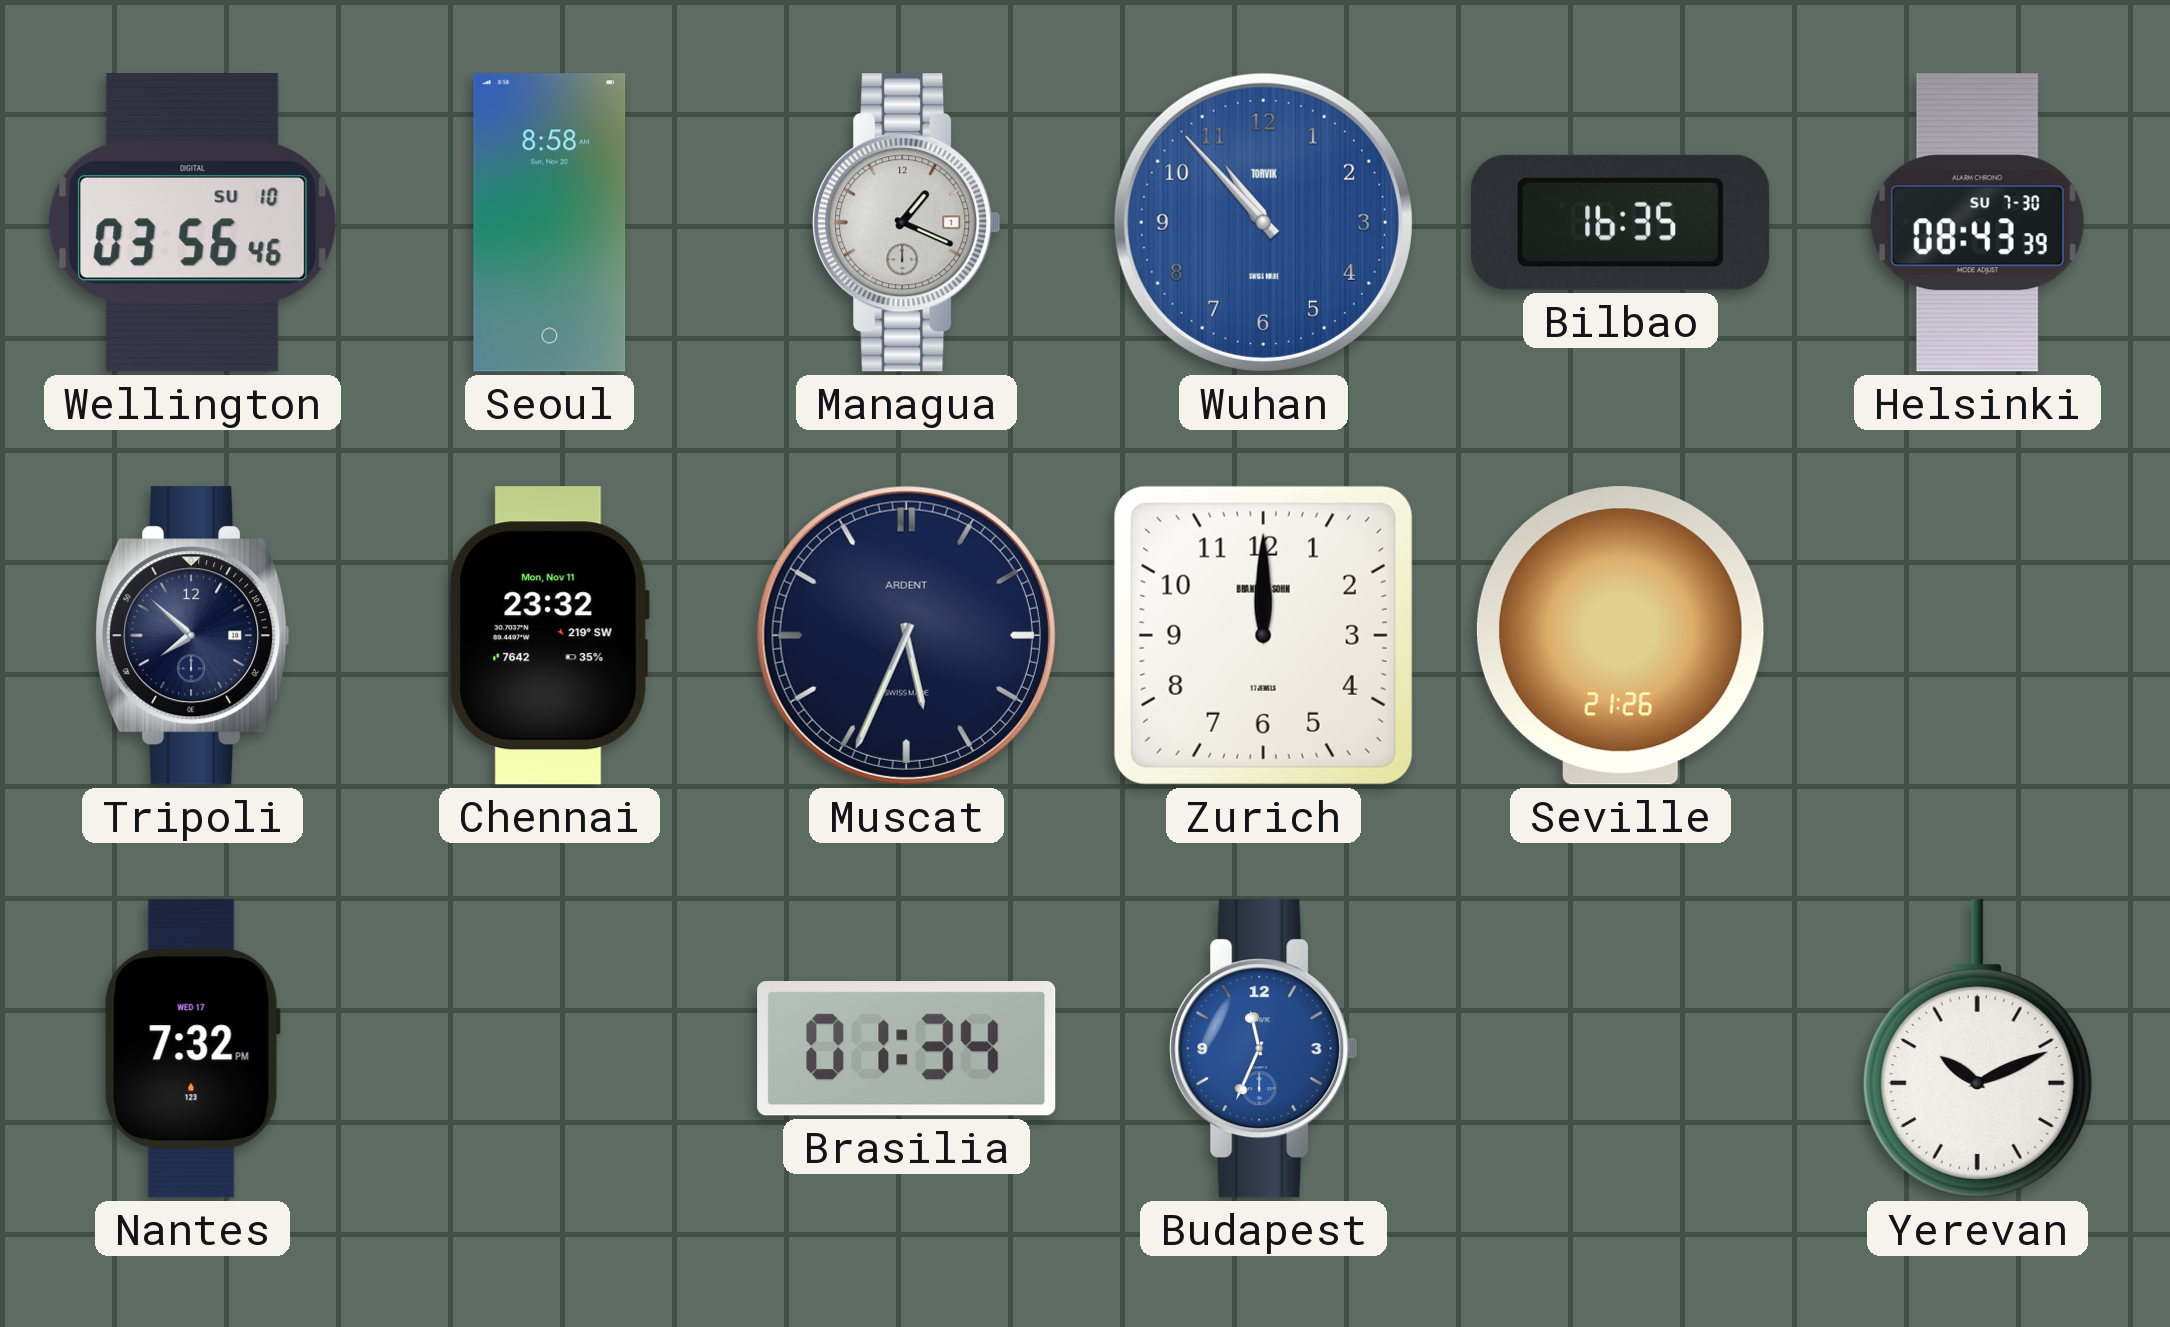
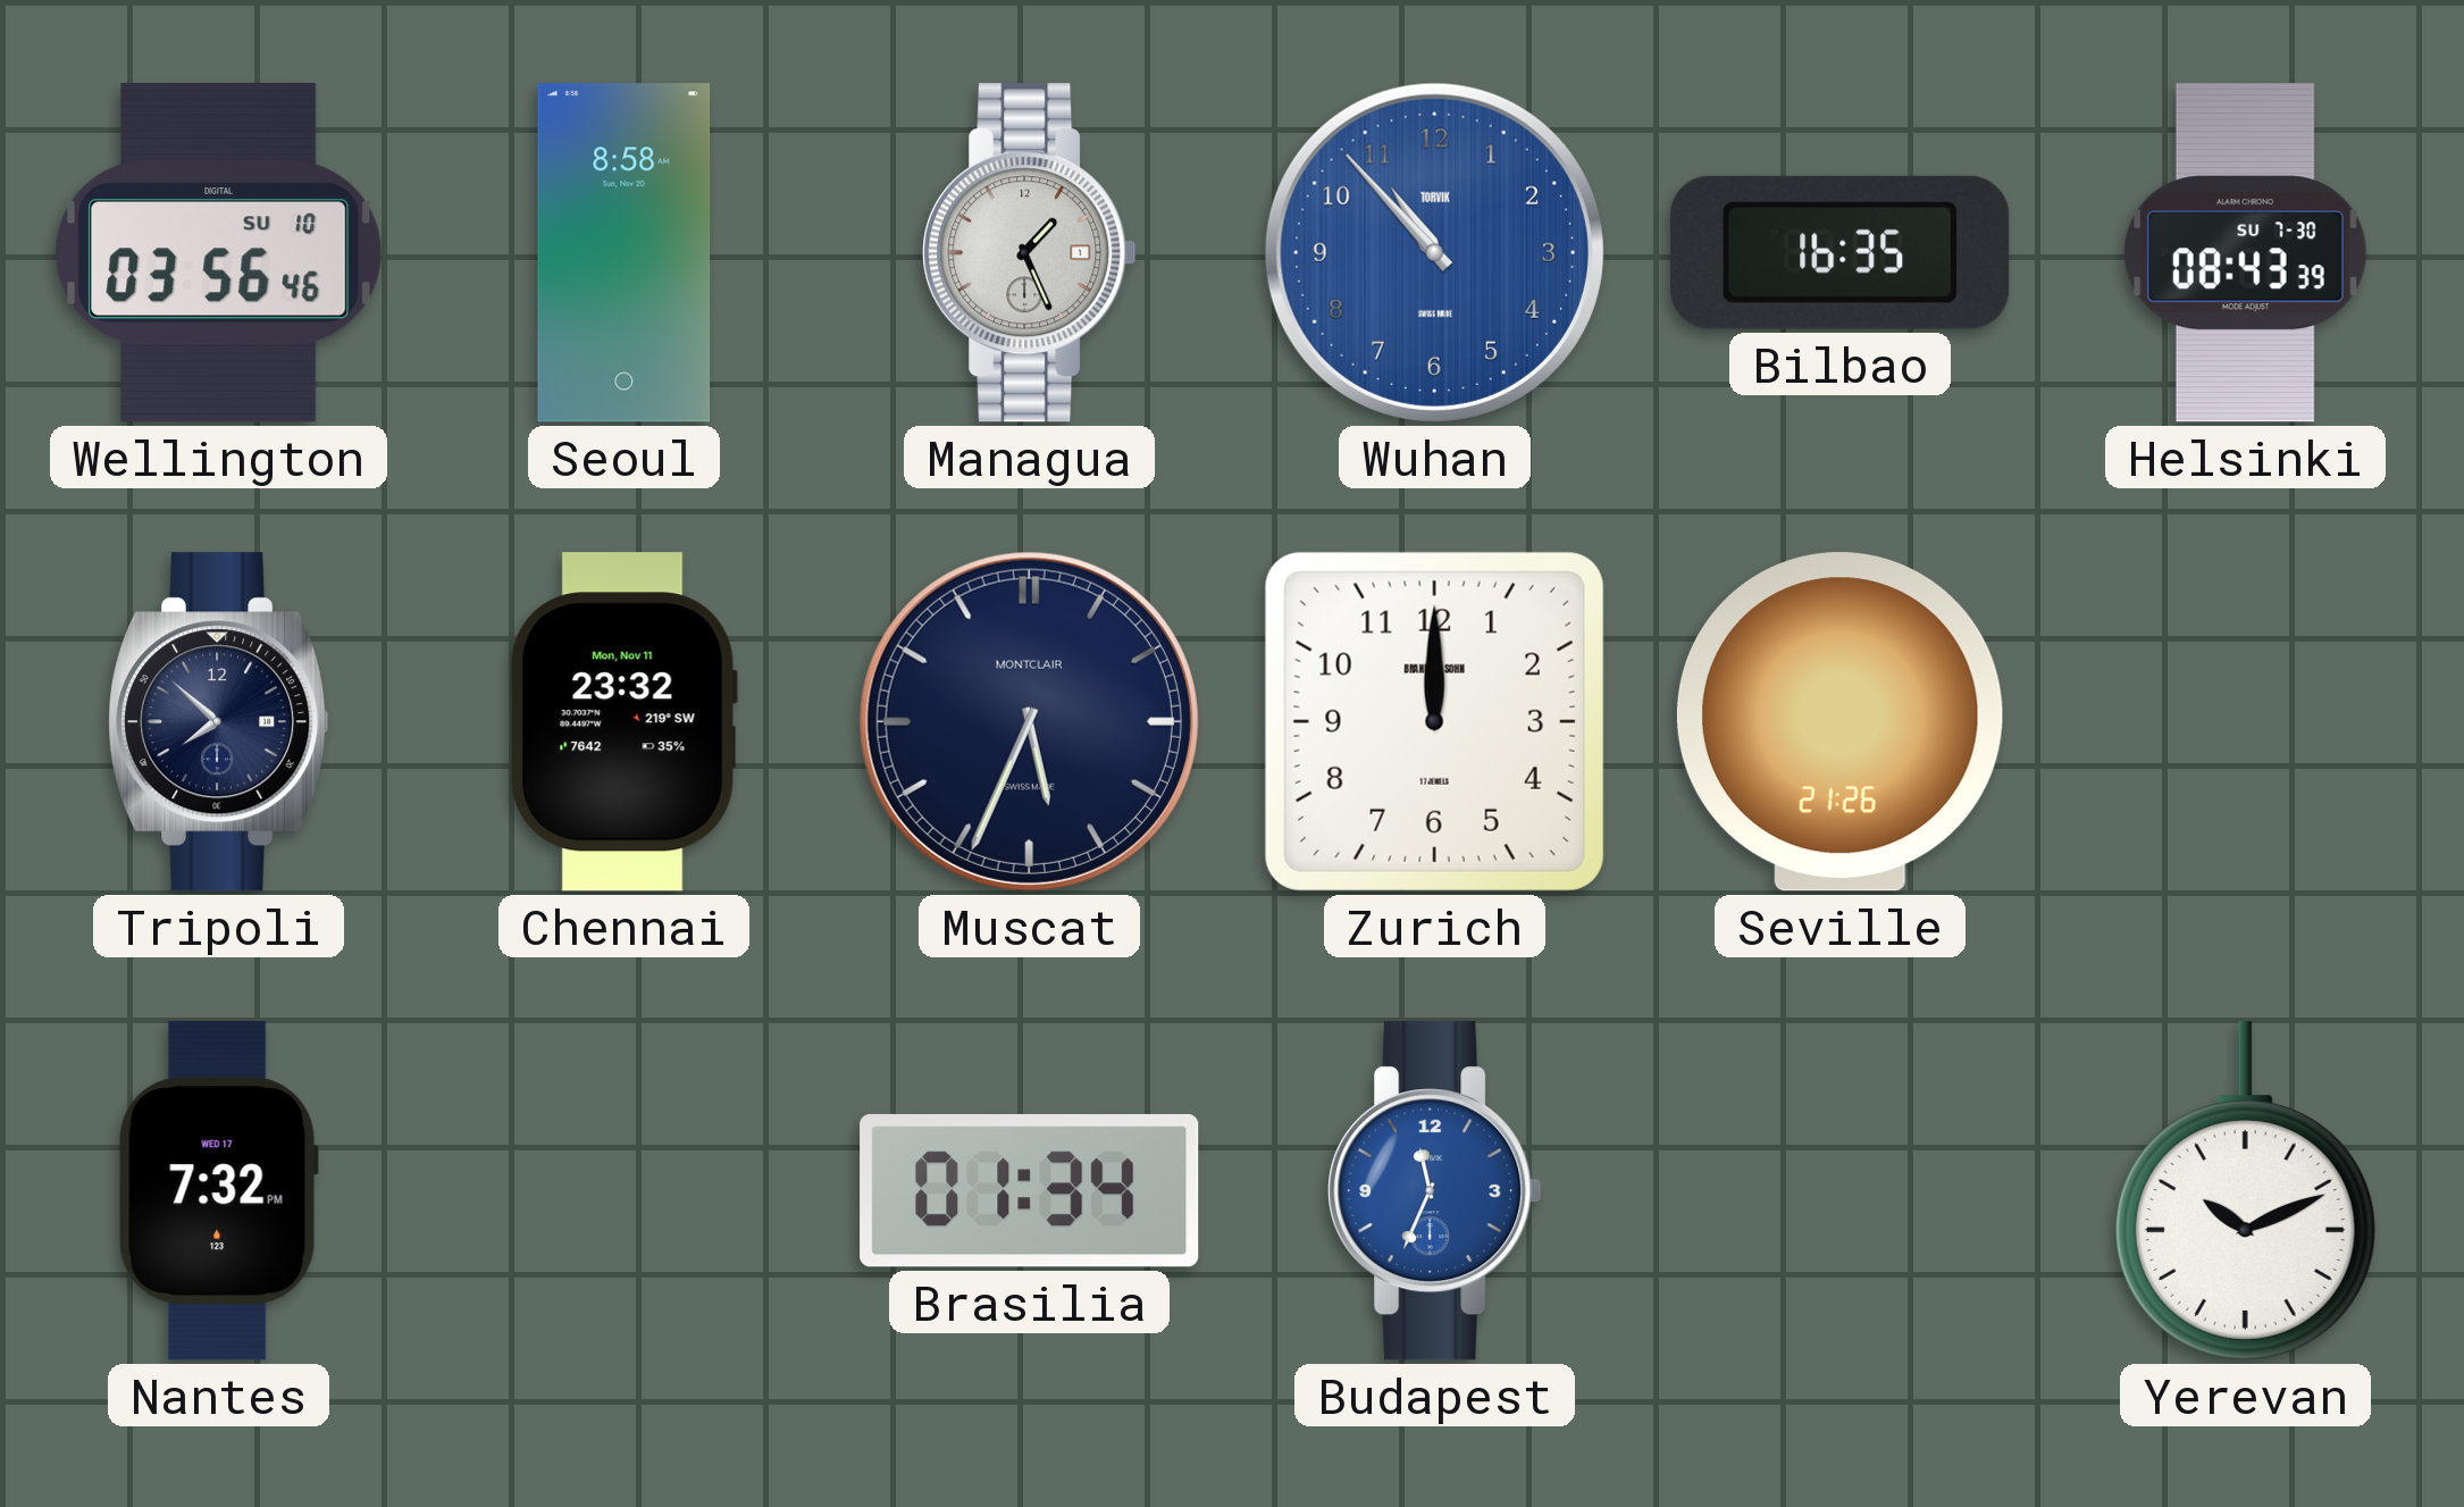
Managua: 1:19 -> 1:26
Muscat brand: ARDENT -> MONTCLAIR
